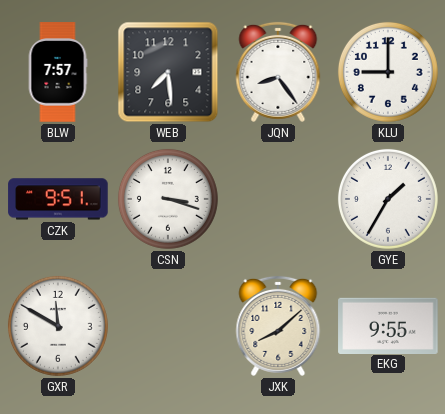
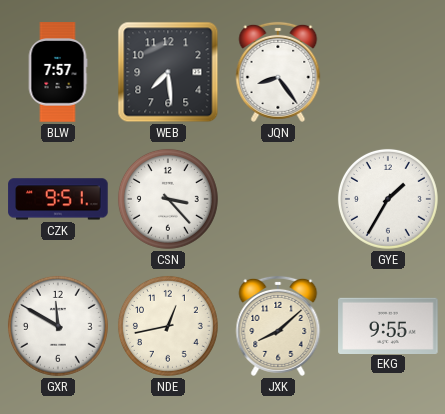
KLU: 9:00 -> none
CSN: 3:18 -> 3:23
NDE: none -> 12:43
